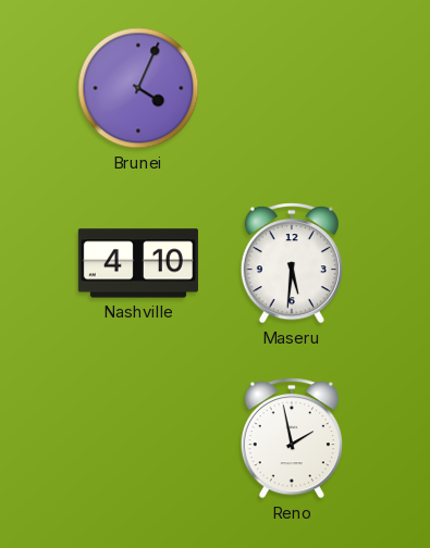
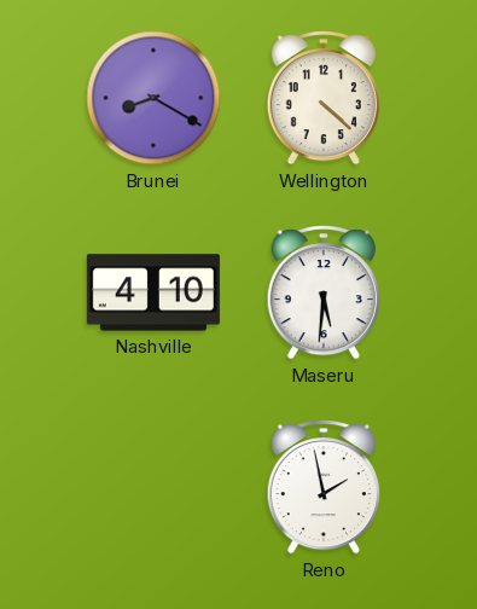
Brunei: 4:04 -> 8:20
Wellington: none -> 4:22
